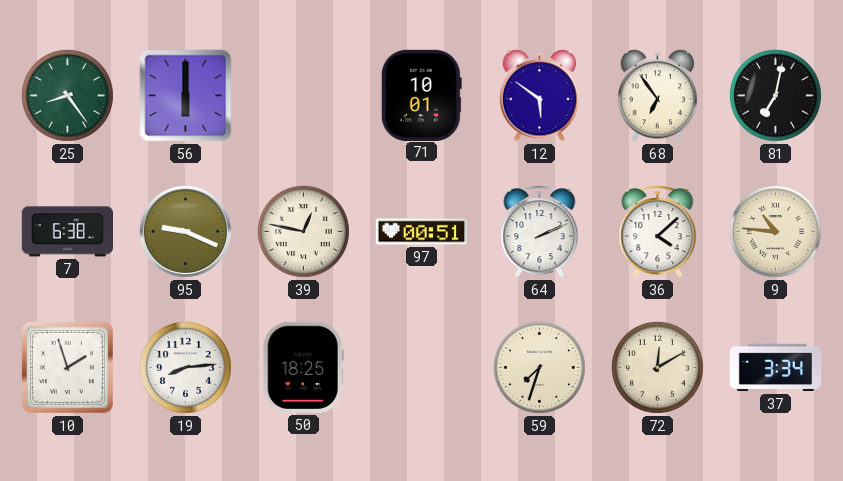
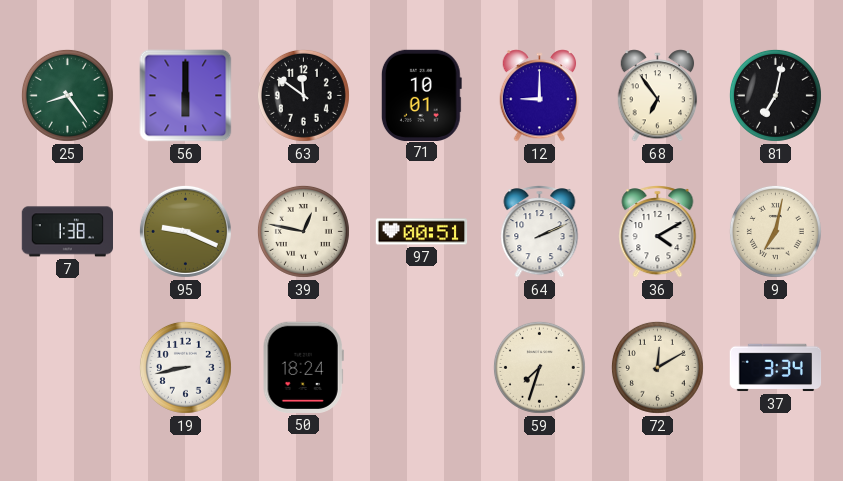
63: none -> 11:51
12: 5:51 -> 9:00
7: 6:38 -> 1:38
36: 4:08 -> 4:10
9: 10:46 -> 7:02
10: 1:57 -> none
19: 8:14 -> 8:43
50: 18:25 -> 18:24
